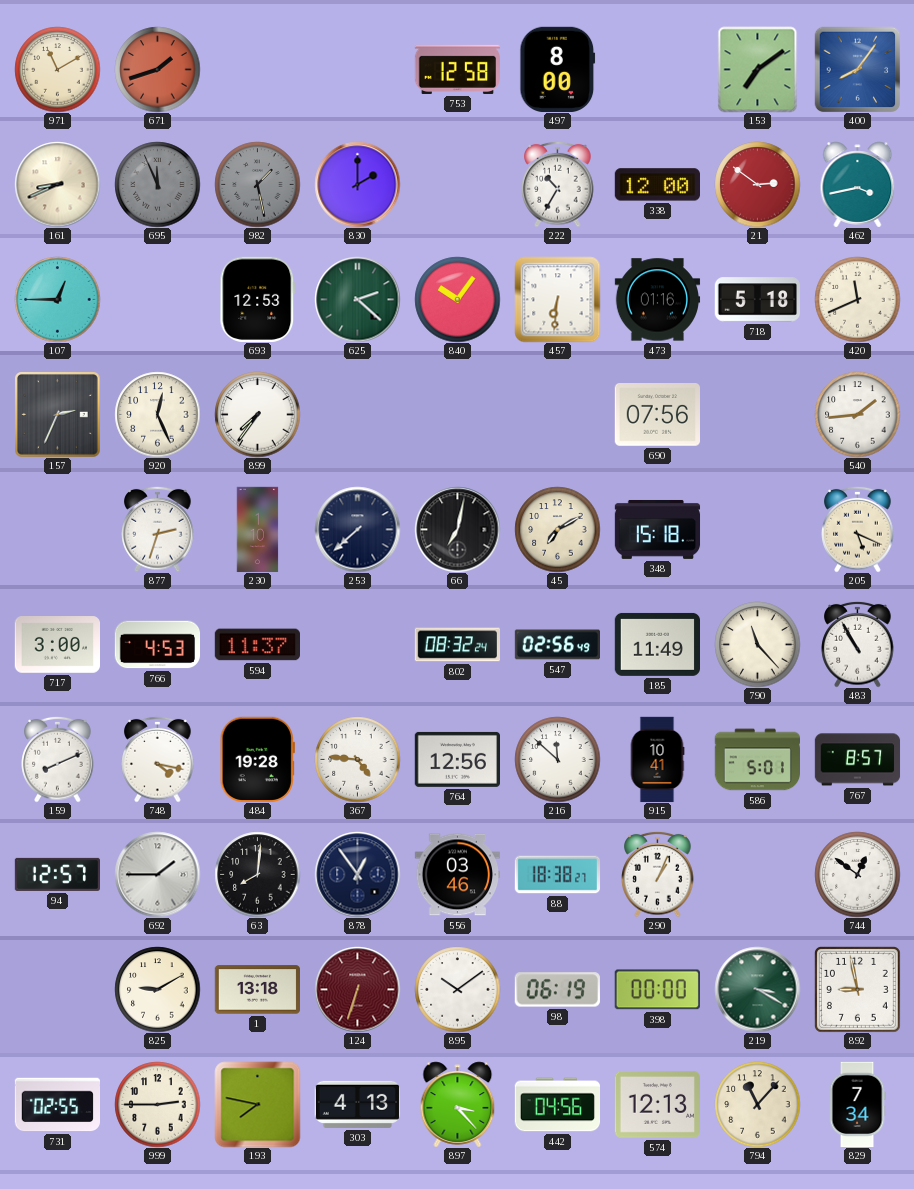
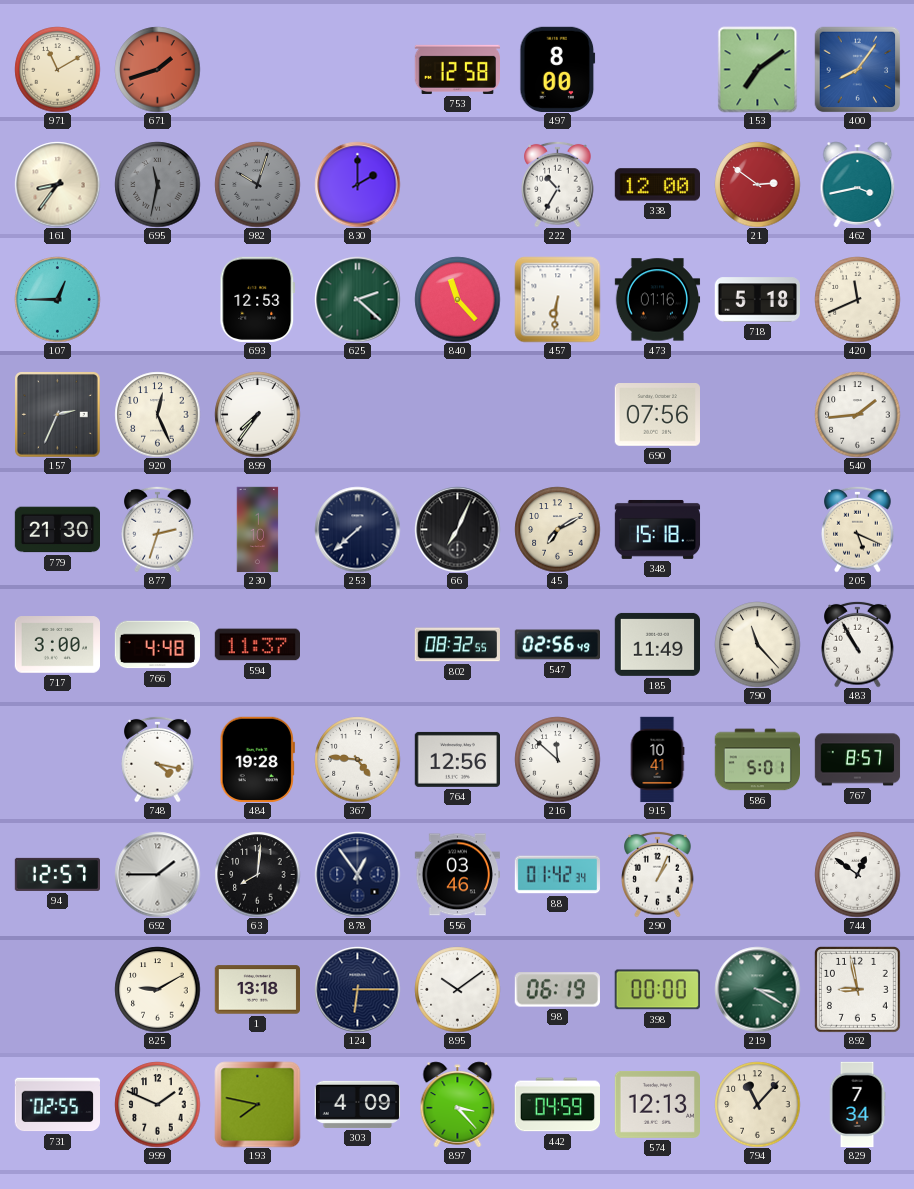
161: 8:41 -> 8:36
695: 11:56 -> 11:32
982: 1:28 -> 10:03
840: 10:06 -> 11:23
779: none -> 21:30
66: 7:02 -> 7:04
766: 4:53 -> 4:48
802: 08:32:24 -> 08:32:55
159: 8:11 -> none
88: 18:38 -> 01:42
124: 6:33 -> 6:15
124 dial: burgundy -> navy
999: 2:45 -> 1:49
303: 4:13 -> 4:09
442: 04:56 -> 04:59
